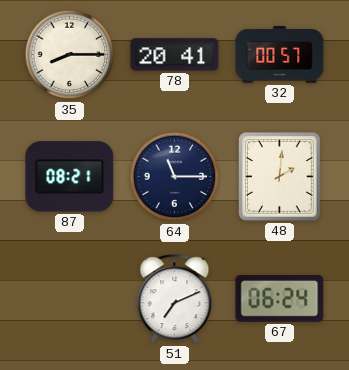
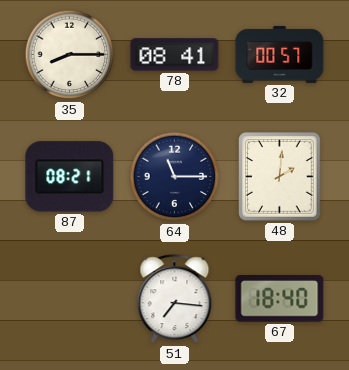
78: 20:41 -> 08:41
51: 7:11 -> 7:16
67: 06:24 -> 18:40
